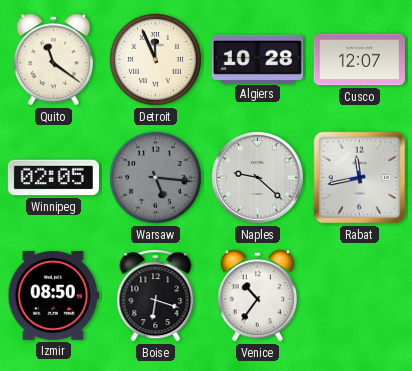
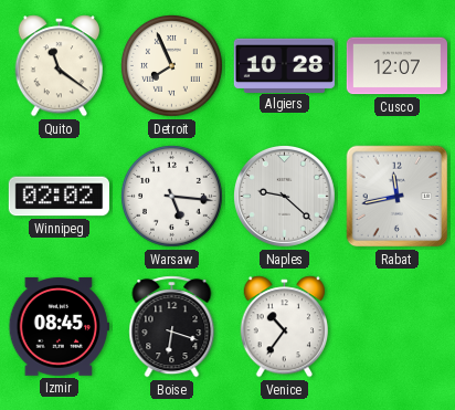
Detroit: 11:56 -> 7:56
Winnipeg: 02:05 -> 02:02
Warsaw dial: grey -> white
Izmir: 08:50 -> 08:45
